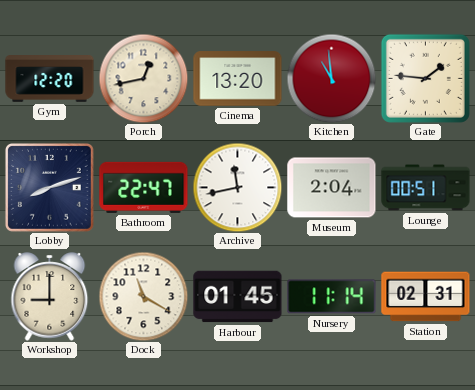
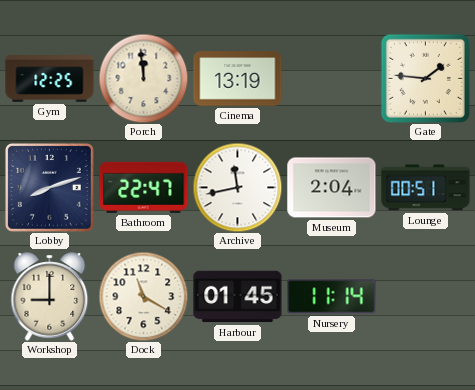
Gym: 12:20 -> 12:25
Porch: 12:43 -> 11:59
Cinema: 13:20 -> 13:19
Kitchen: 10:59 -> none
Station: 02:31 -> none
